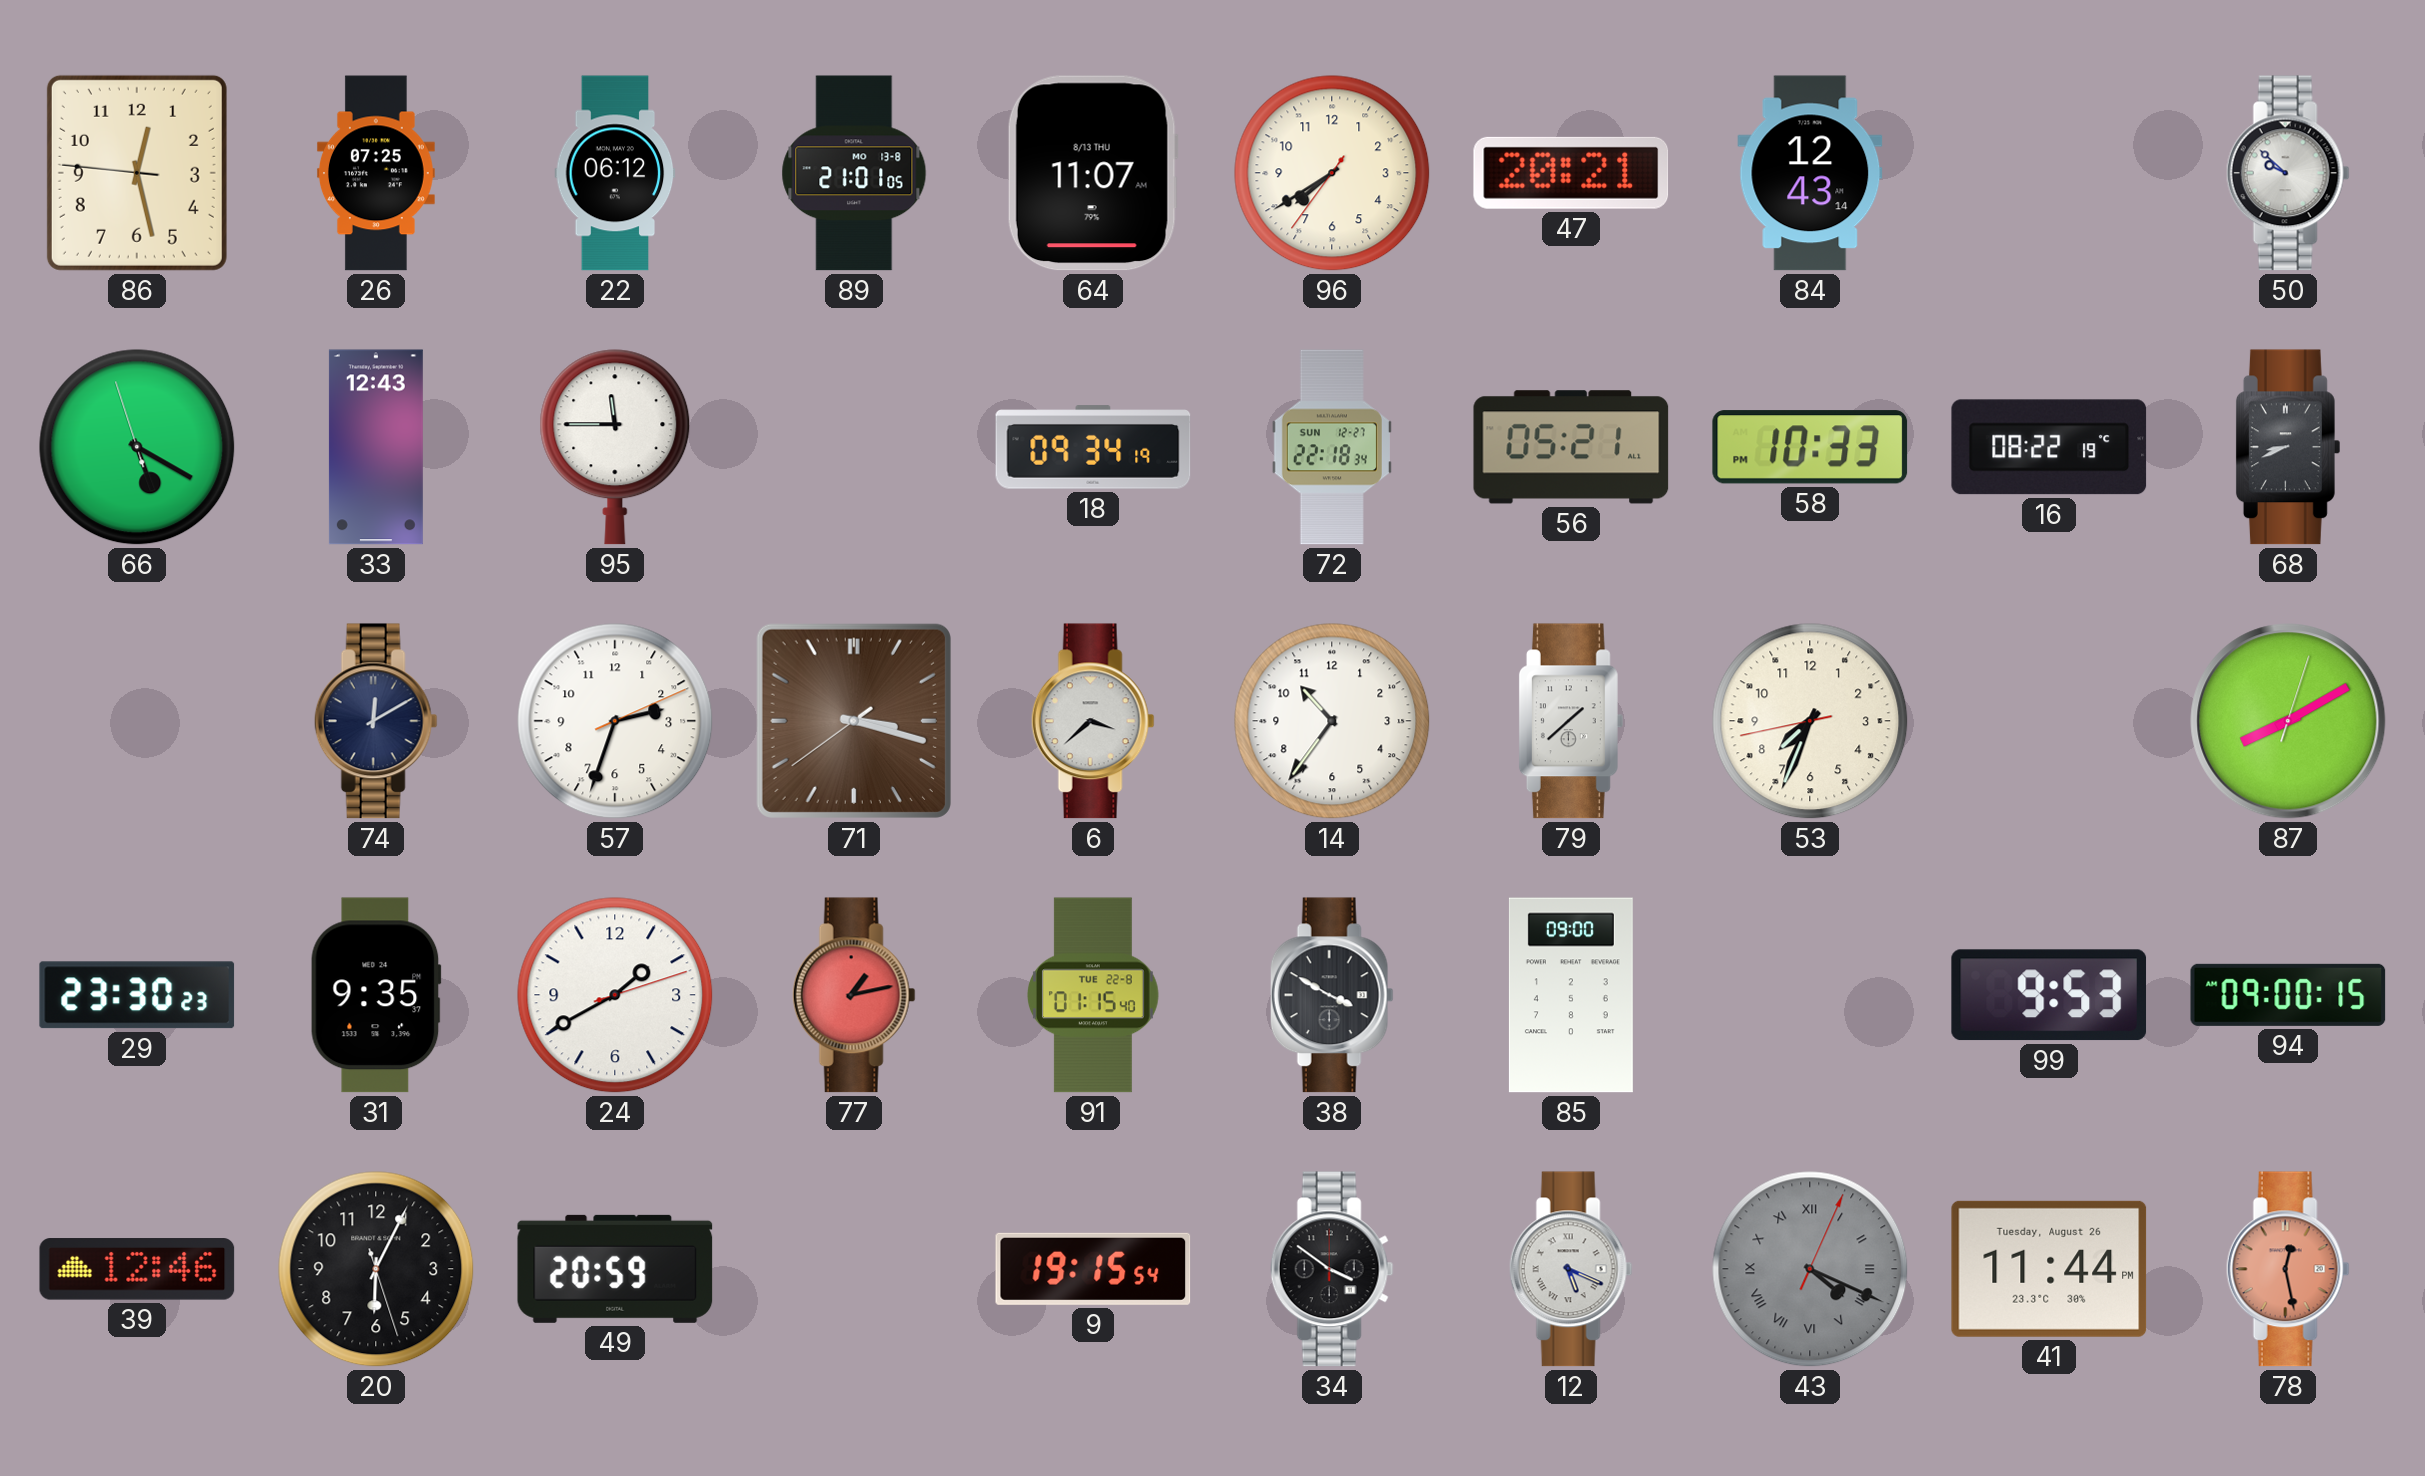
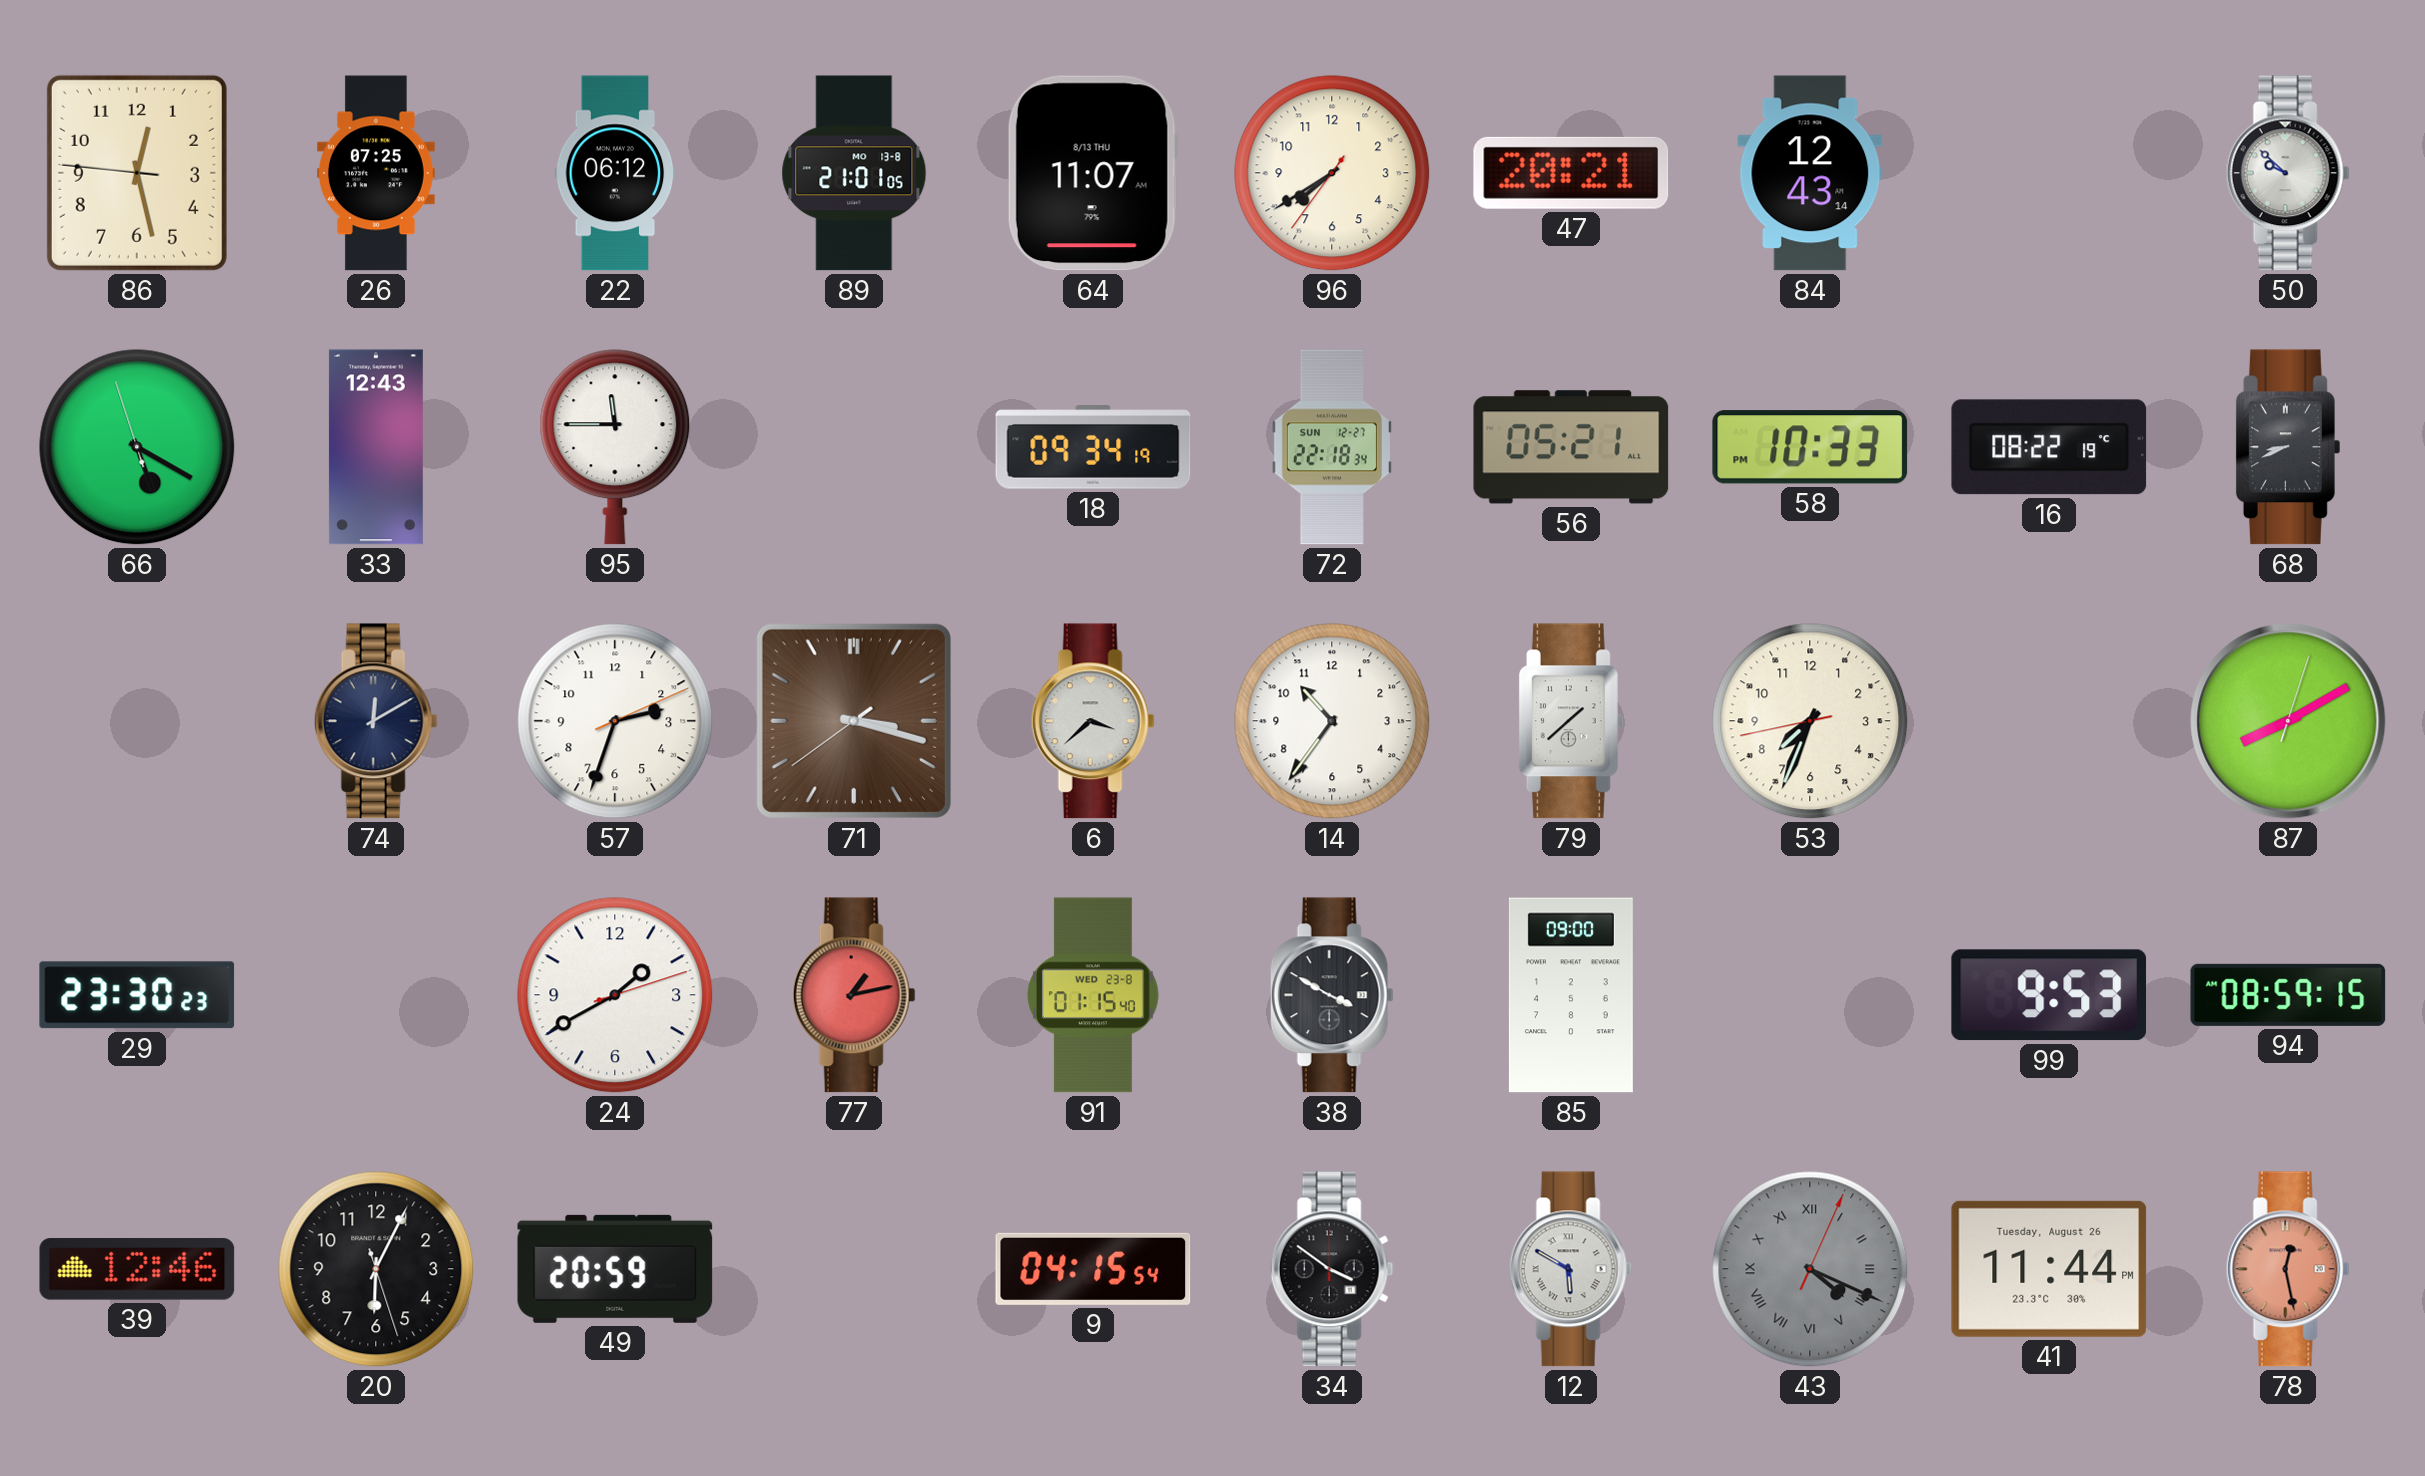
31: 9:35 -> none
91 date: TUE 22-8 -> WED 23-8
94: 09:00 -> 08:59
9: 19:15 -> 04:15
12: 5:19 -> 5:50
